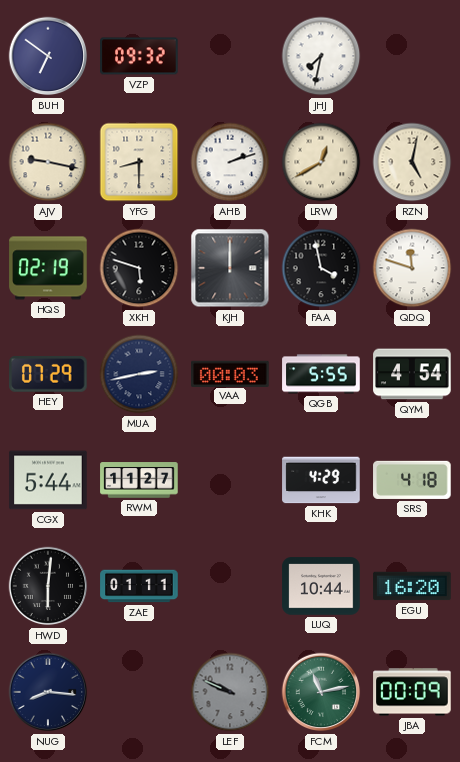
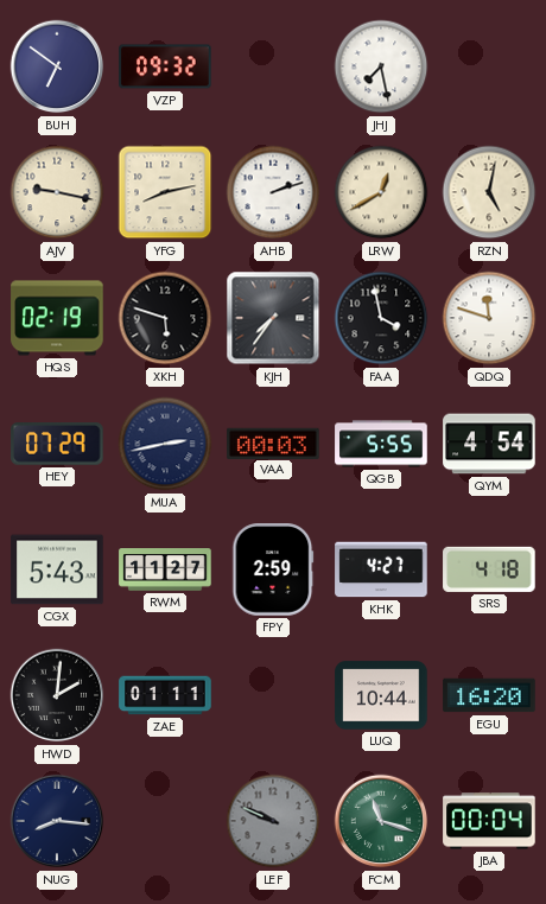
JHJ: 7:32 -> 7:28
YFG: 8:30 -> 8:13
KJH: 12:00 -> 7:36
CGX: 5:44 -> 5:43
FPY: none -> 2:59
KHK: 4:29 -> 4:27
HWD: 6:01 -> 2:01
FCM: 11:13 -> 11:18
JBA: 00:09 -> 00:04
